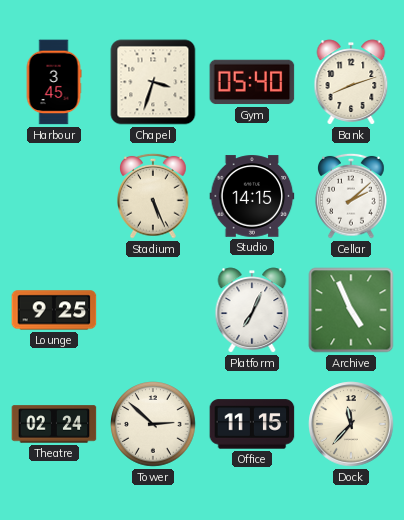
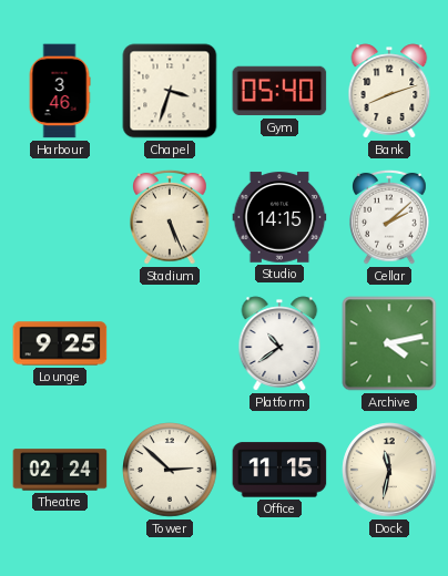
Harbour: 3:45 -> 3:46
Platform: 7:04 -> 10:39
Archive: 4:56 -> 4:13
Dock: 11:37 -> 11:32
